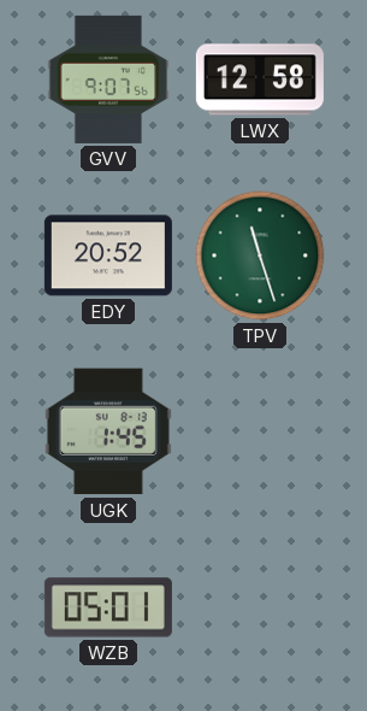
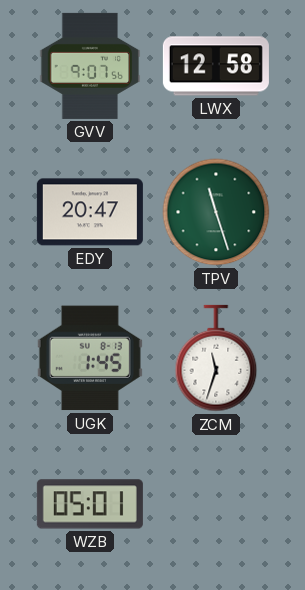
EDY: 20:52 -> 20:47
ZCM: none -> 11:33
